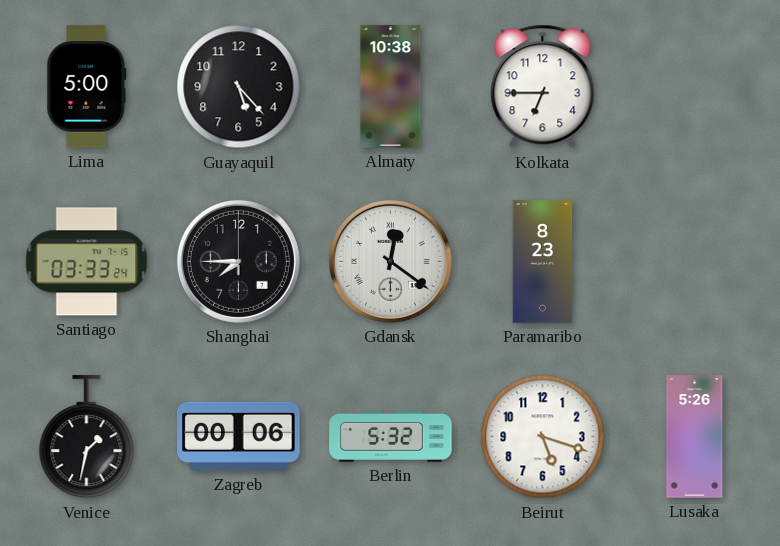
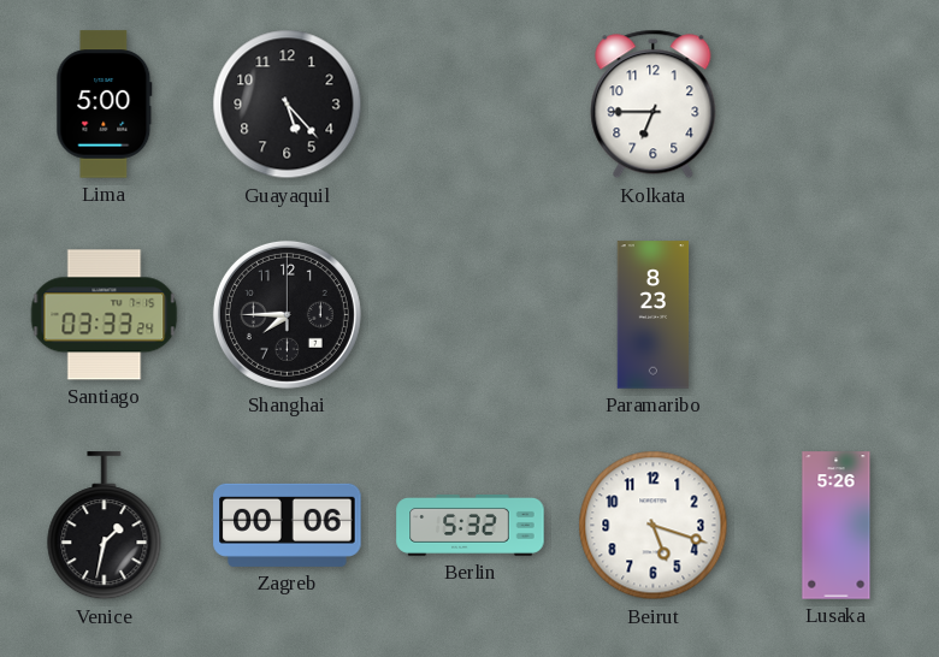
Almaty: 10:38 -> none
Gdansk: 12:21 -> none
